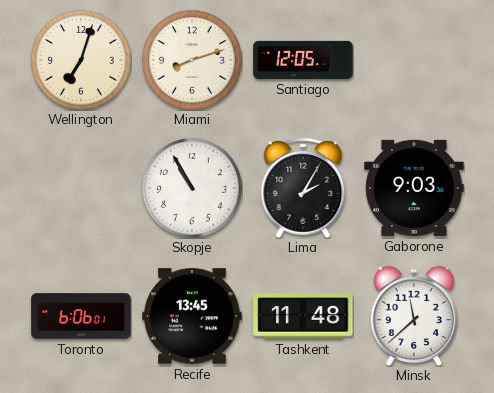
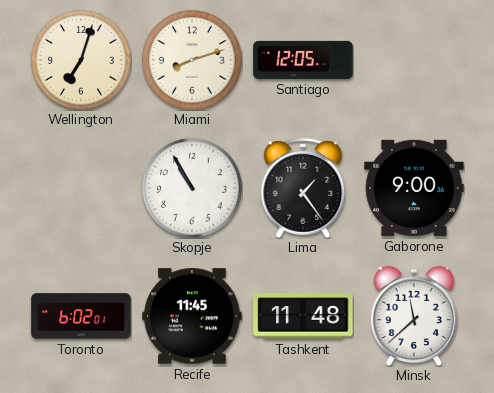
Lima: 2:05 -> 1:24
Gaborone: 9:03 -> 9:00
Toronto: 6:06 -> 6:02
Recife: 13:45 -> 11:45
